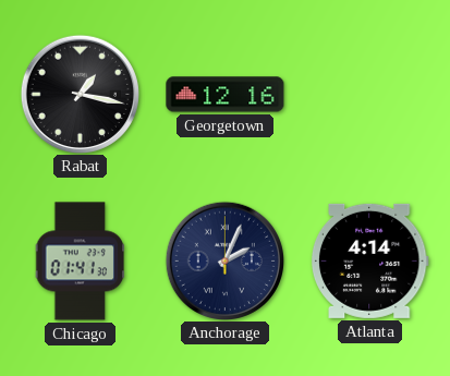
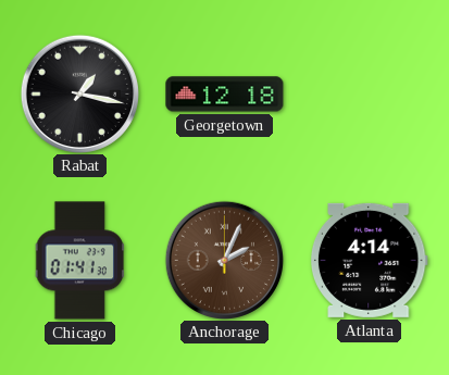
Georgetown: 12:16 -> 12:18
Anchorage dial: navy -> brown
